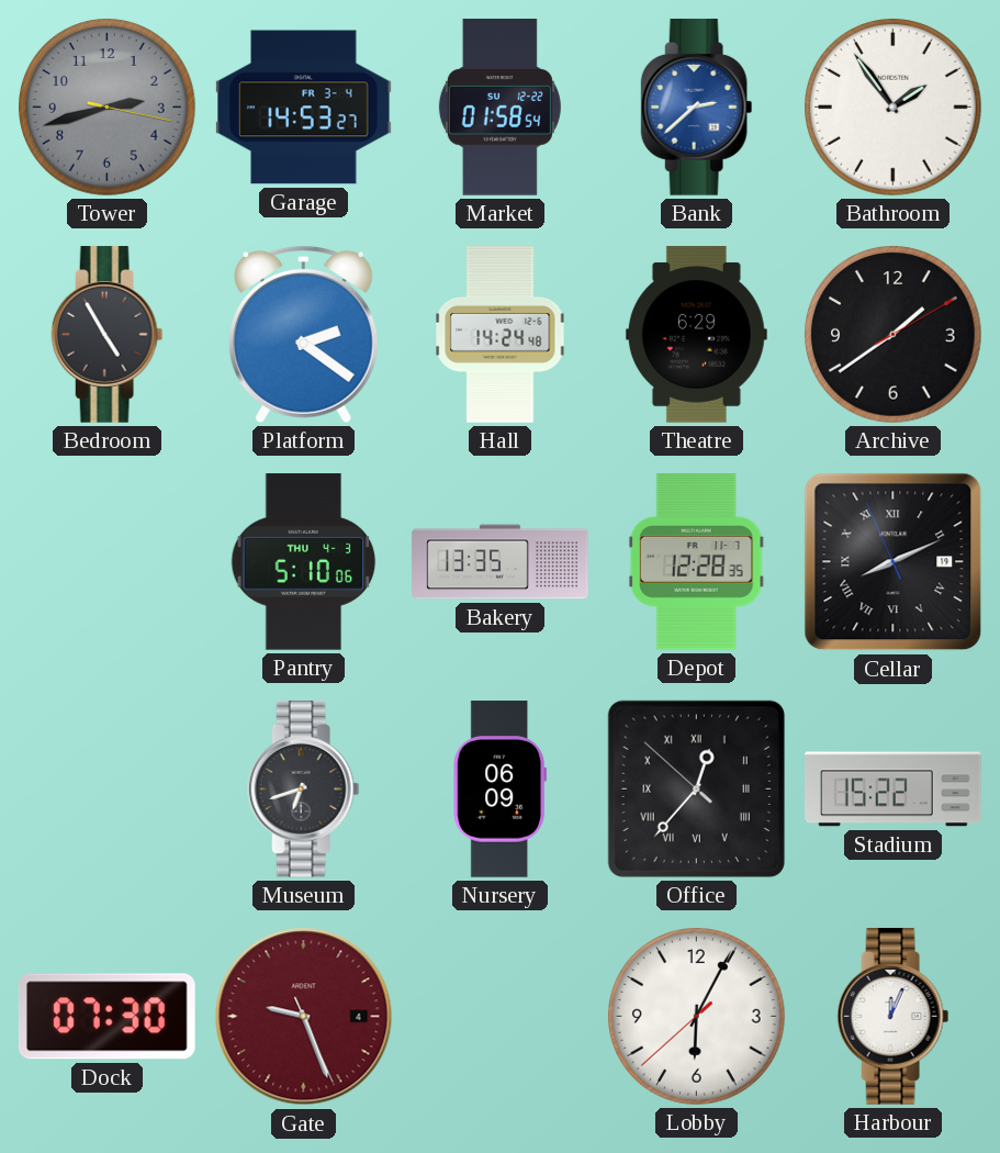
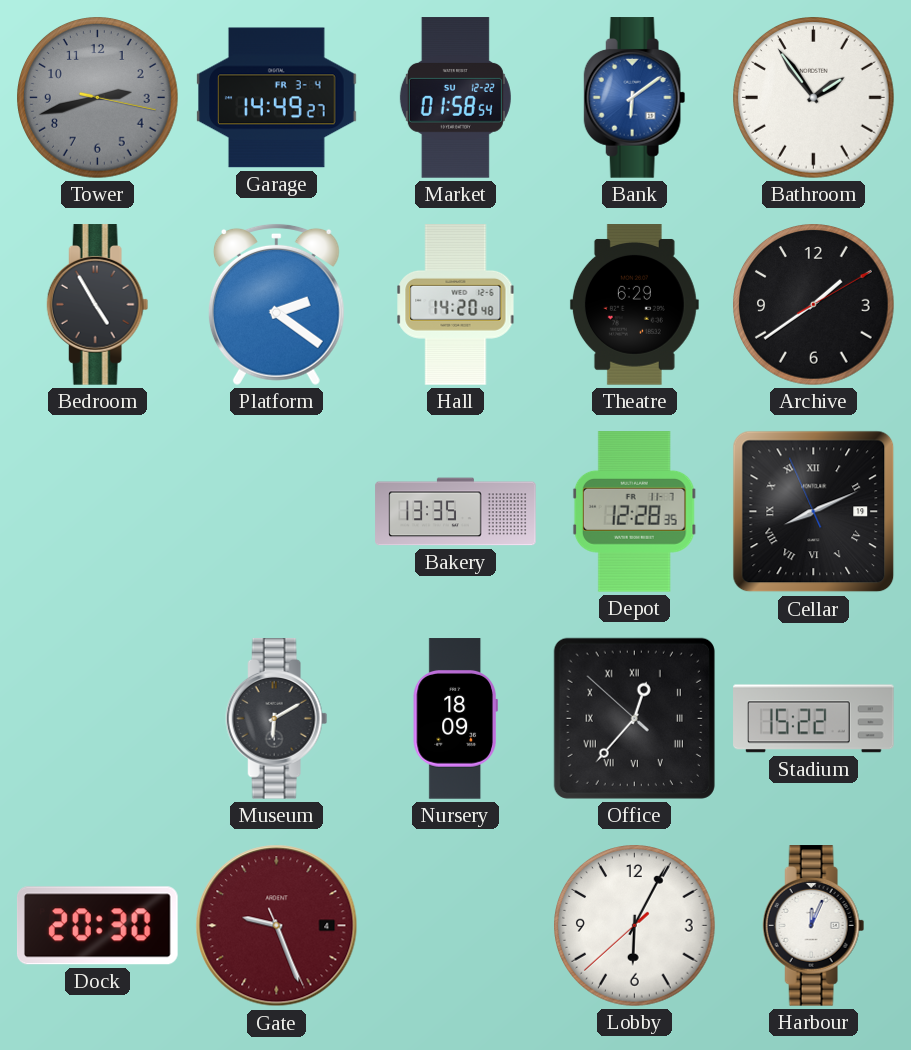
Garage: 14:53 -> 14:49
Bank: 2:38 -> 6:09
Hall: 14:24 -> 14:20
Pantry: 5:10 -> none
Museum: 6:42 -> 6:10
Nursery: 06:09 -> 18:09
Dock: 07:30 -> 20:30
